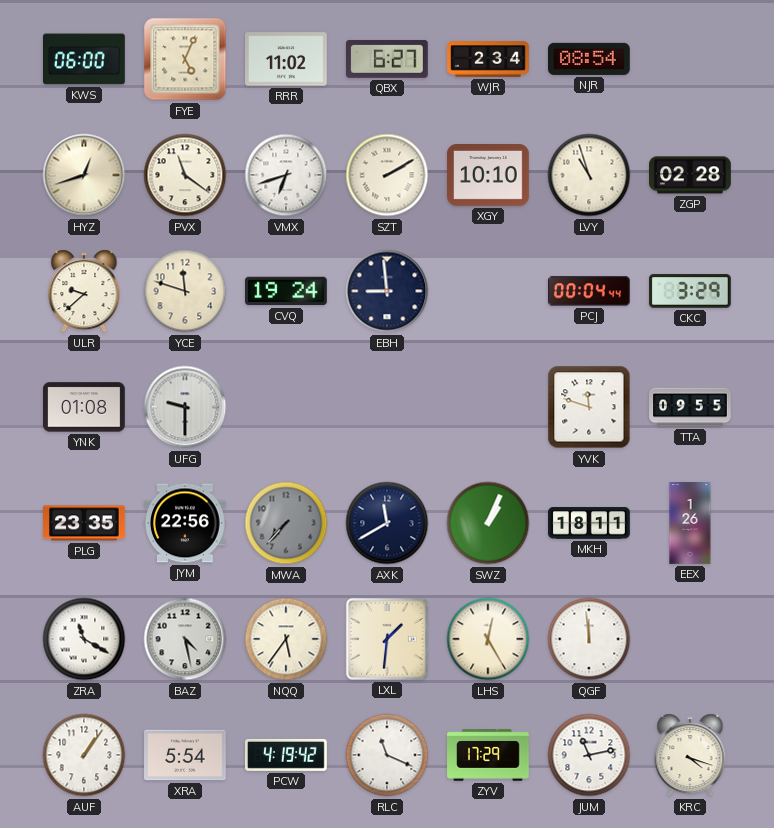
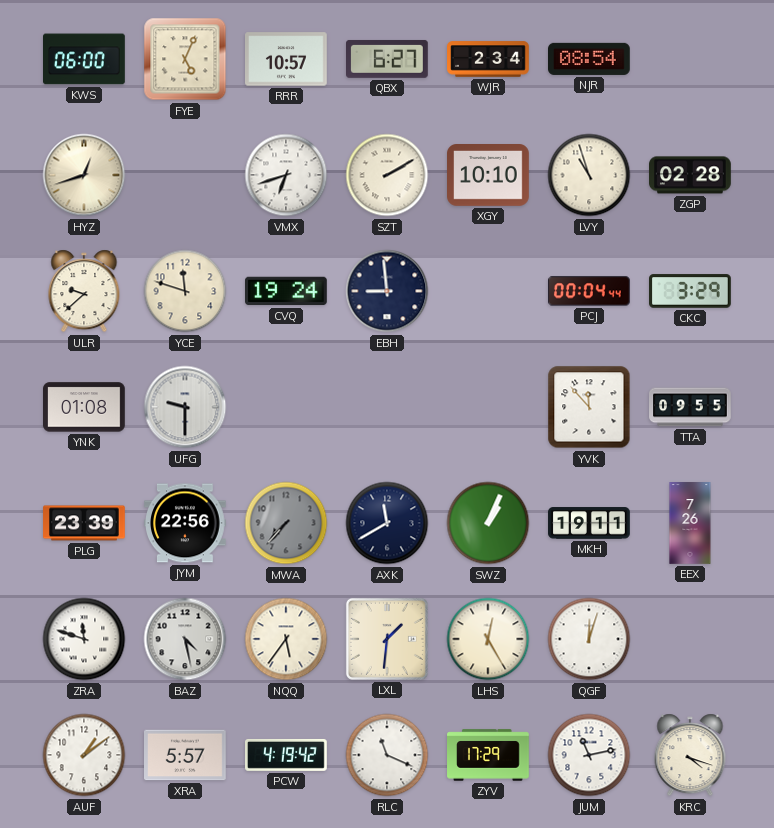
RRR: 11:02 -> 10:57
PVX: 11:21 -> none
YVK: 11:48 -> 11:53
PLG: 23:35 -> 23:39
MKH: 18:11 -> 19:11
EEX: 1:26 -> 7:26
ZRA: 11:20 -> 11:48
QGF: 11:59 -> 12:03
AUF: 1:06 -> 1:09
XRA: 5:54 -> 5:57
